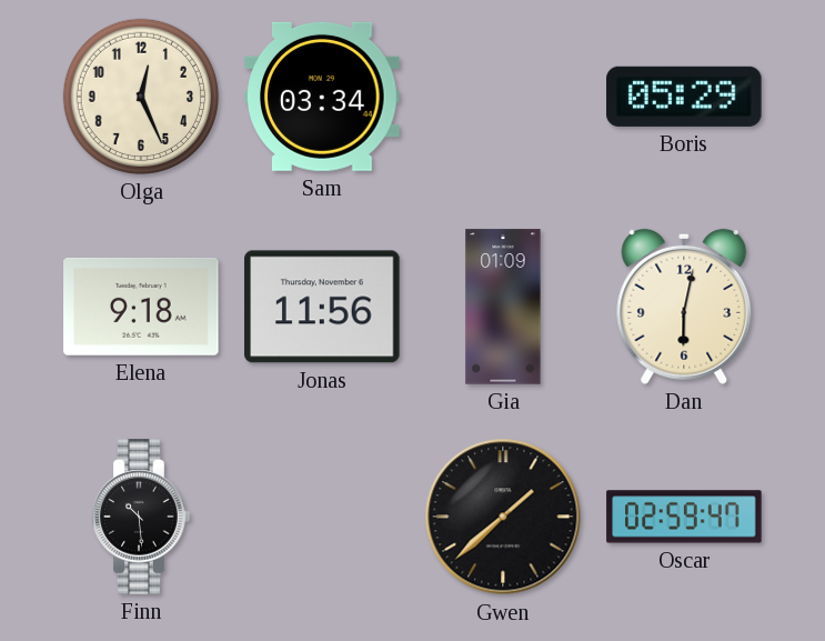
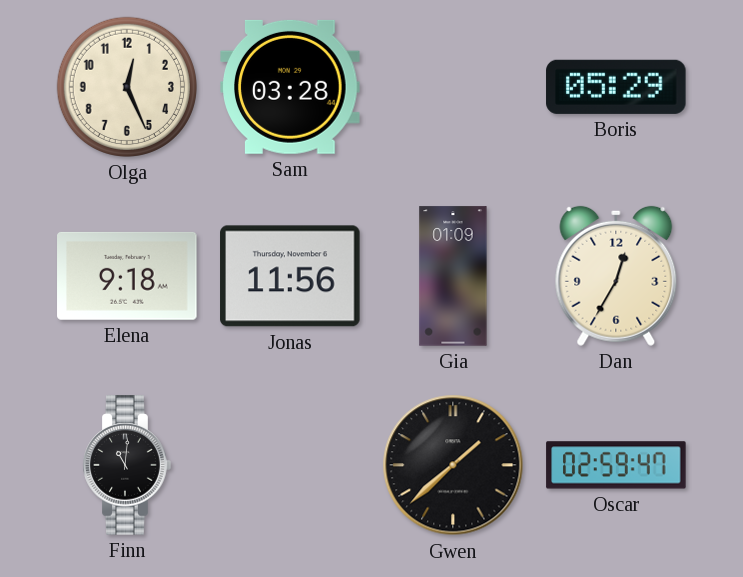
Sam: 03:34 -> 03:28
Dan: 6:02 -> 12:35
Finn: 10:29 -> 11:01
